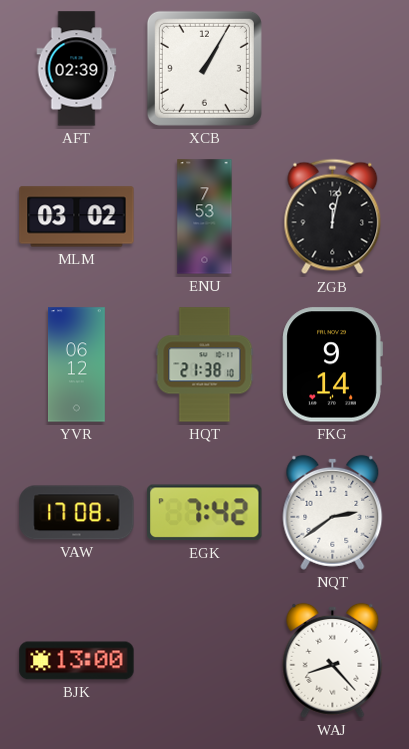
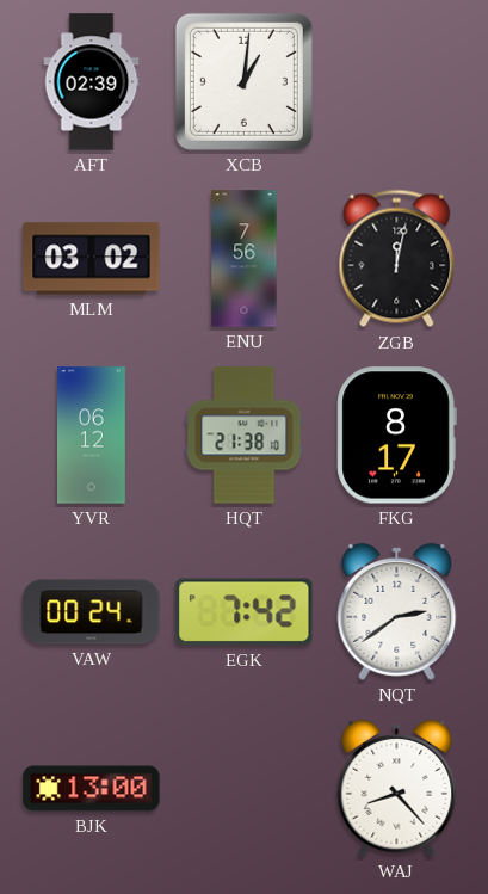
XCB: 1:05 -> 1:01
ENU: 7:53 -> 7:56
FKG: 9:14 -> 8:17
VAW: 17:08 -> 00:24
